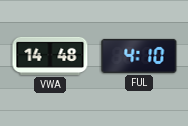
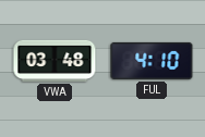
VWA: 14:48 -> 03:48
